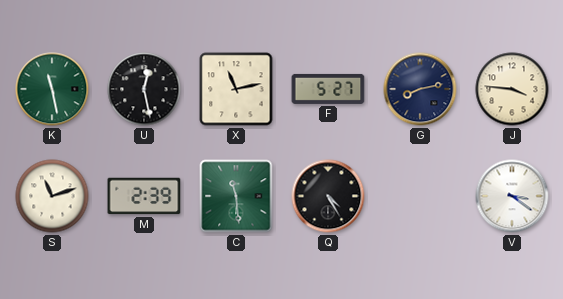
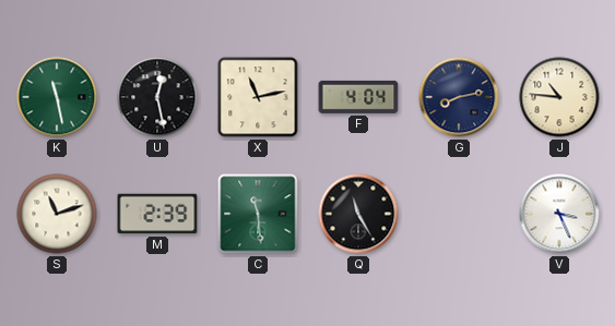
F: 5:27 -> 4:04
J: 3:46 -> 10:46
Q: 4:25 -> 11:25
V: 3:21 -> 3:26
